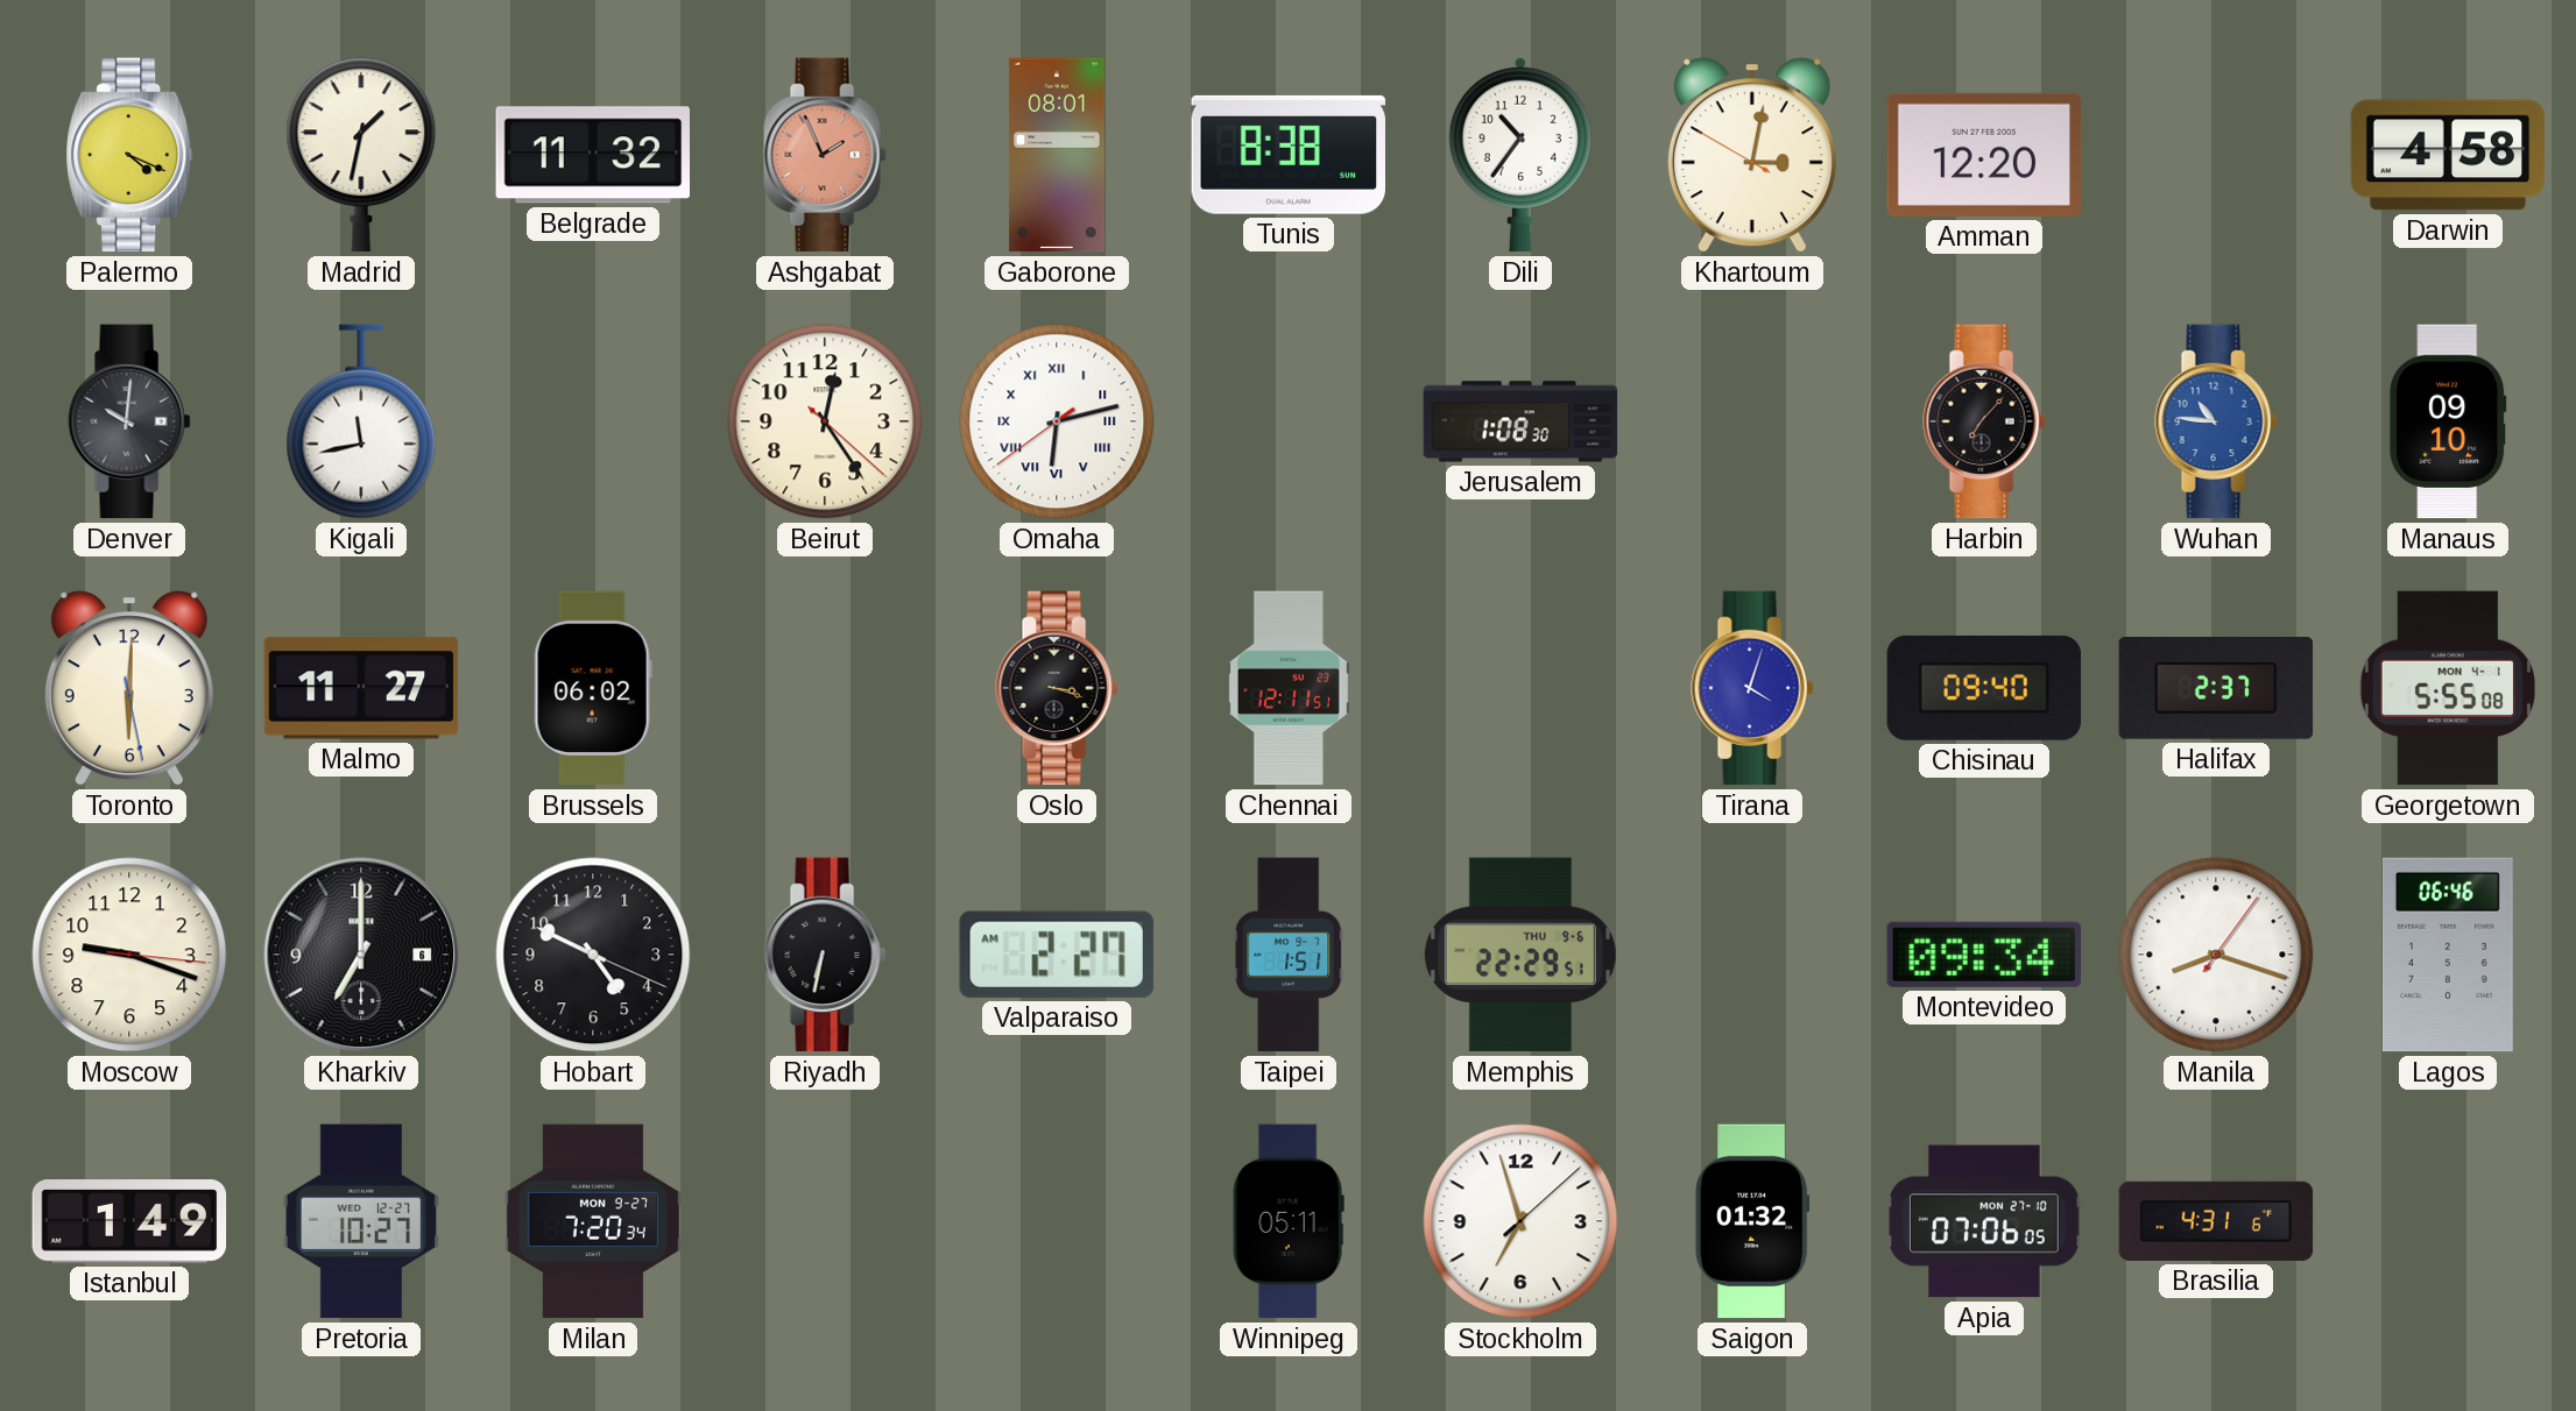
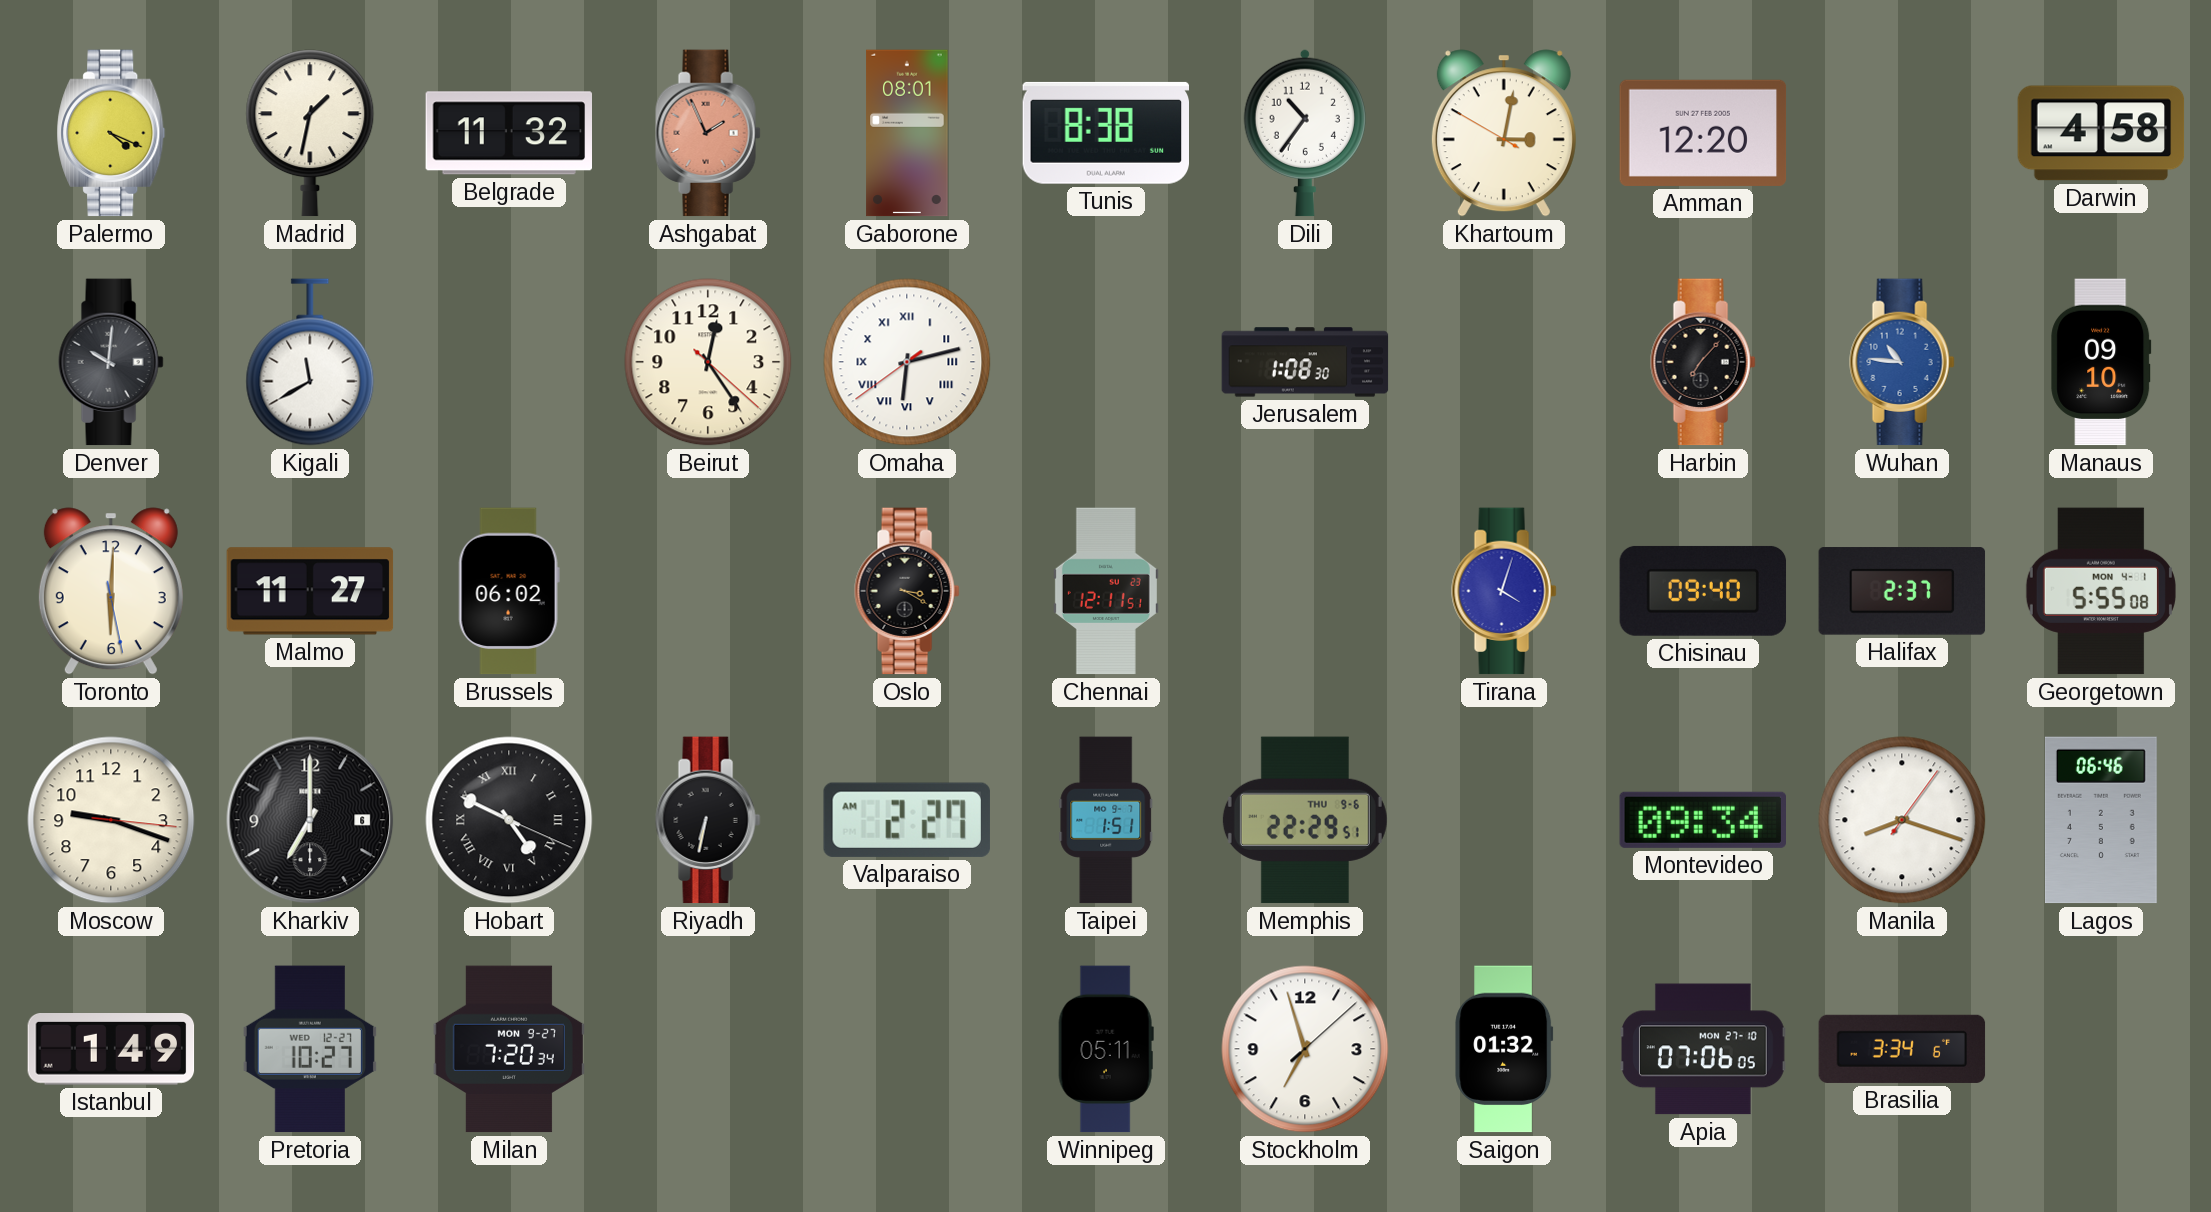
Kigali: 11:43 -> 11:40
Oslo: 3:18 -> 3:20
Hobart numerals: Arabic -> Roman
Brasilia: 4:31 -> 3:34
